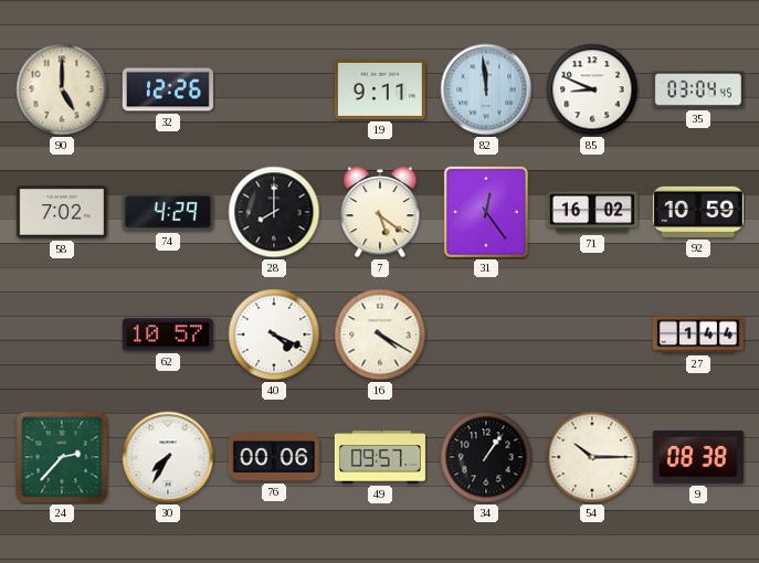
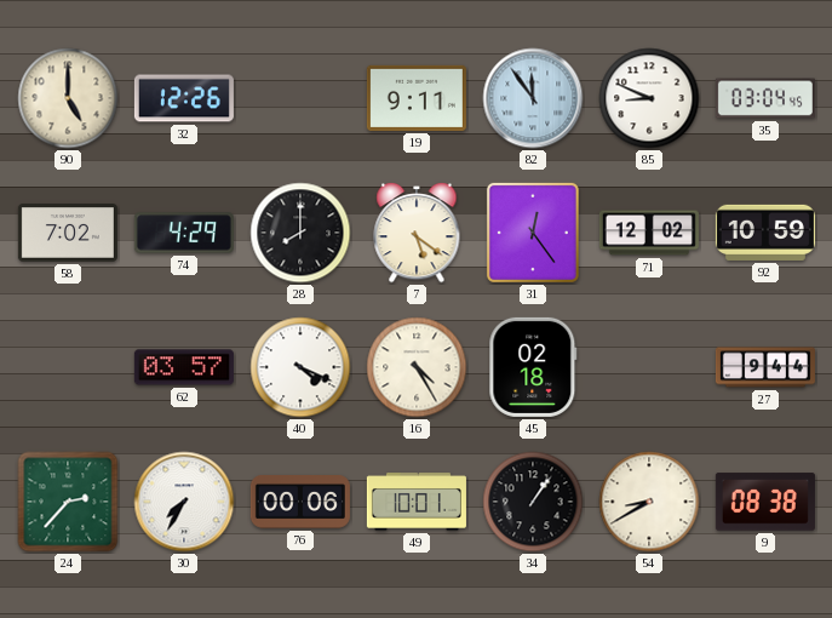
82: 11:59 -> 11:54
71: 16:02 -> 12:02
62: 10:57 -> 03:57
16: 4:20 -> 4:25
45: none -> 02:18
27: 1:44 -> 9:44
49: 09:57 -> 10:01
54: 10:15 -> 8:40
